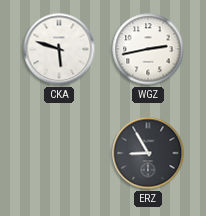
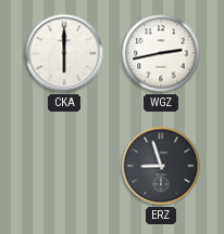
CKA: 5:48 -> 6:00
ERZ: 8:55 -> 8:57
